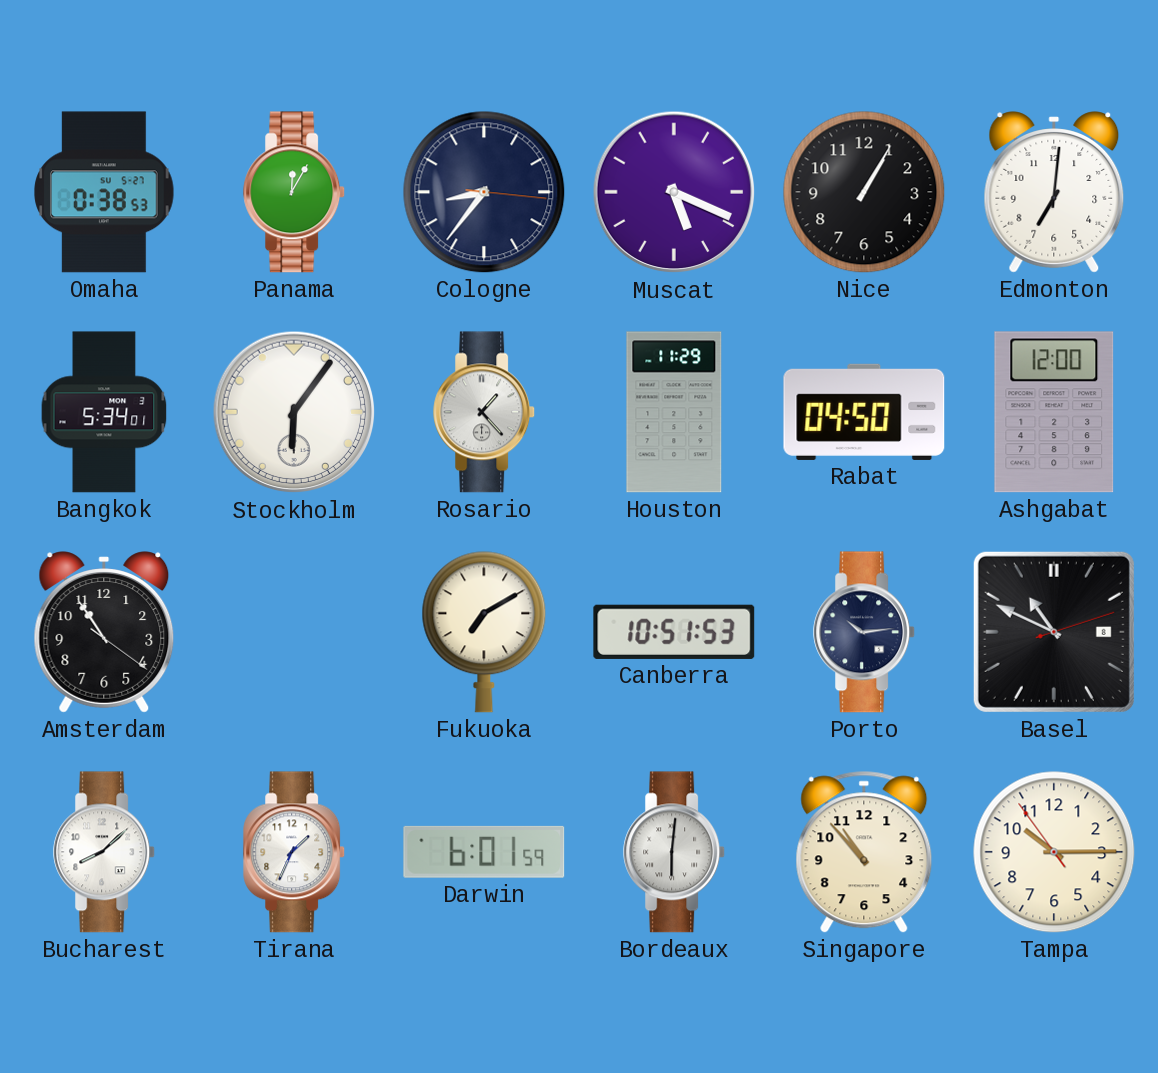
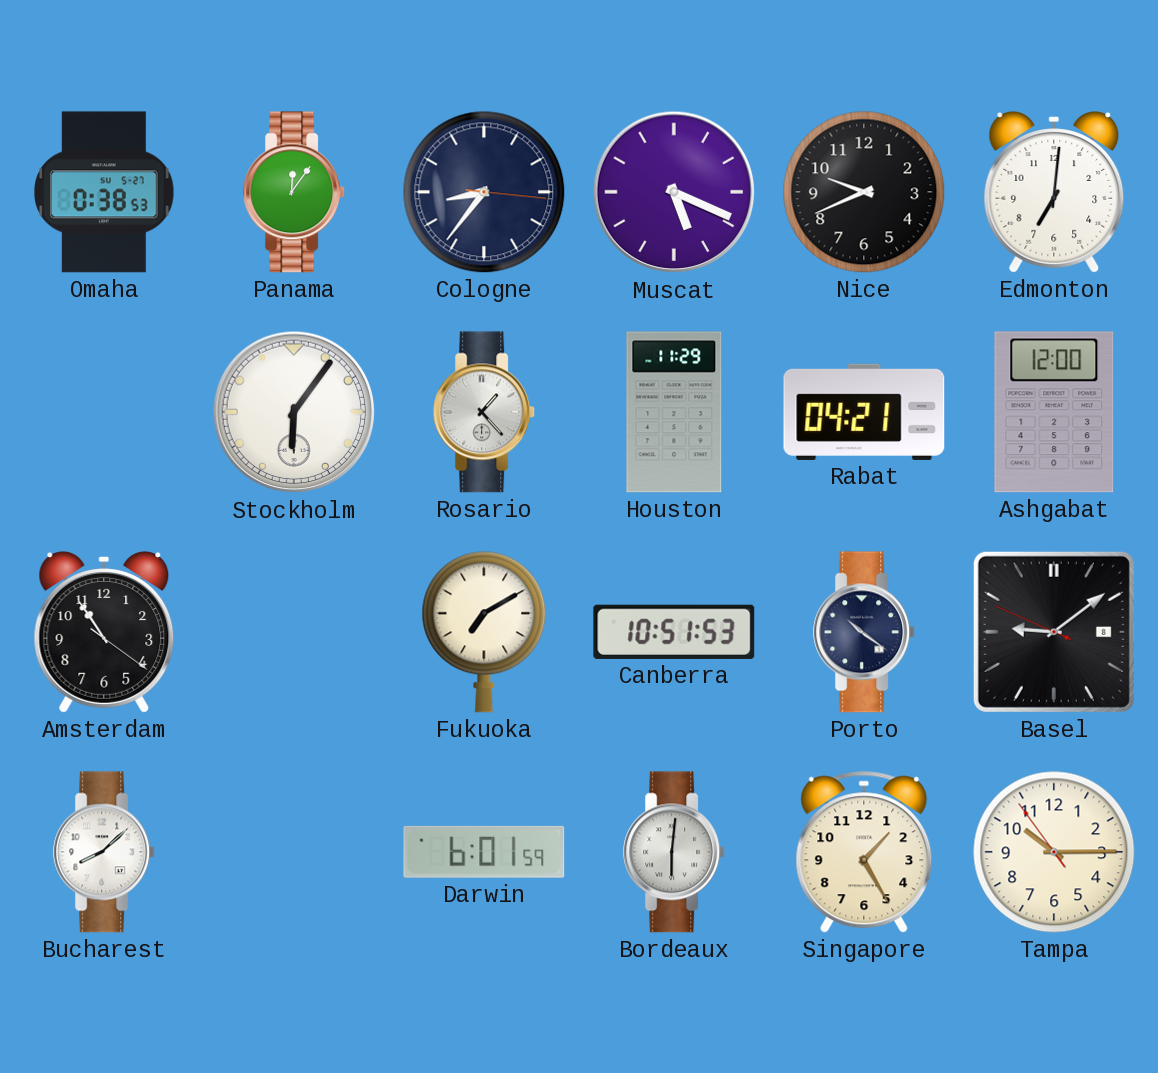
Panama: 12:05 -> 12:06
Nice: 1:05 -> 9:41
Bangkok: 5:34 -> none
Rabat: 04:50 -> 04:21
Porto: 10:14 -> 10:21
Basel: 10:49 -> 9:08
Tirana: 1:34 -> none
Singapore: 10:53 -> 1:25
